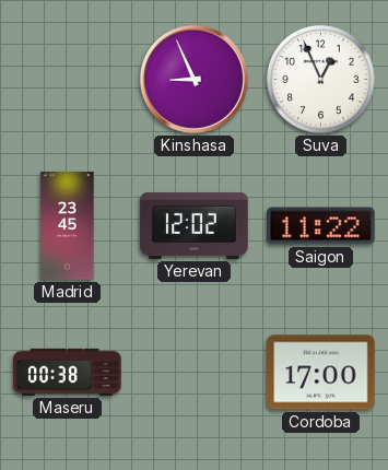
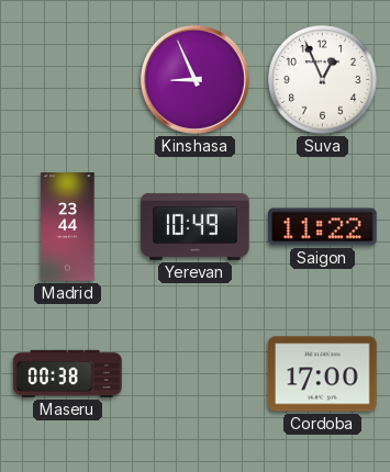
Madrid: 23:45 -> 23:44
Yerevan: 12:02 -> 10:49
